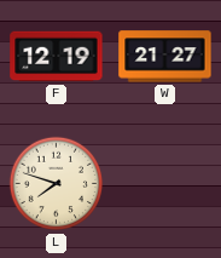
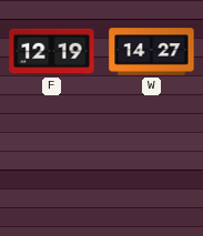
W: 21:27 -> 14:27
L: 7:48 -> none
